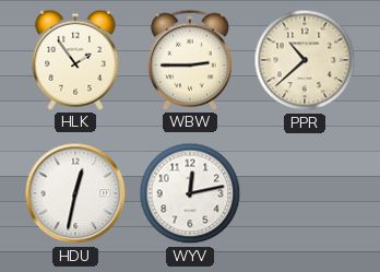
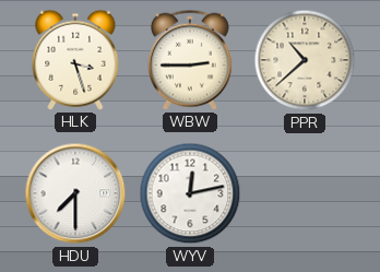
HLK: 1:54 -> 3:27
HDU: 12:32 -> 7:30
